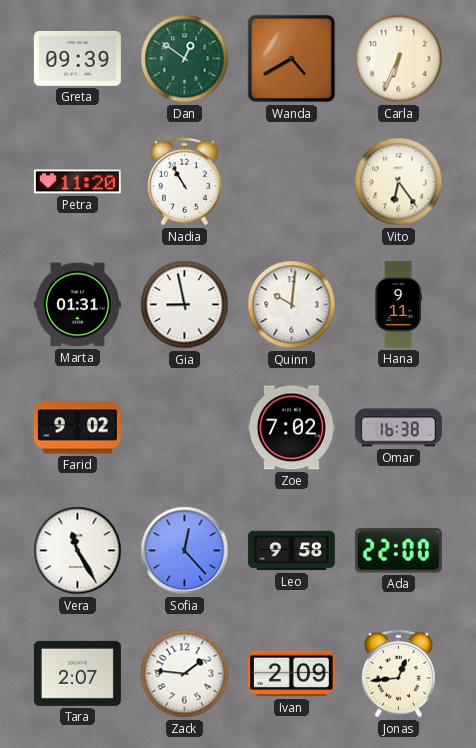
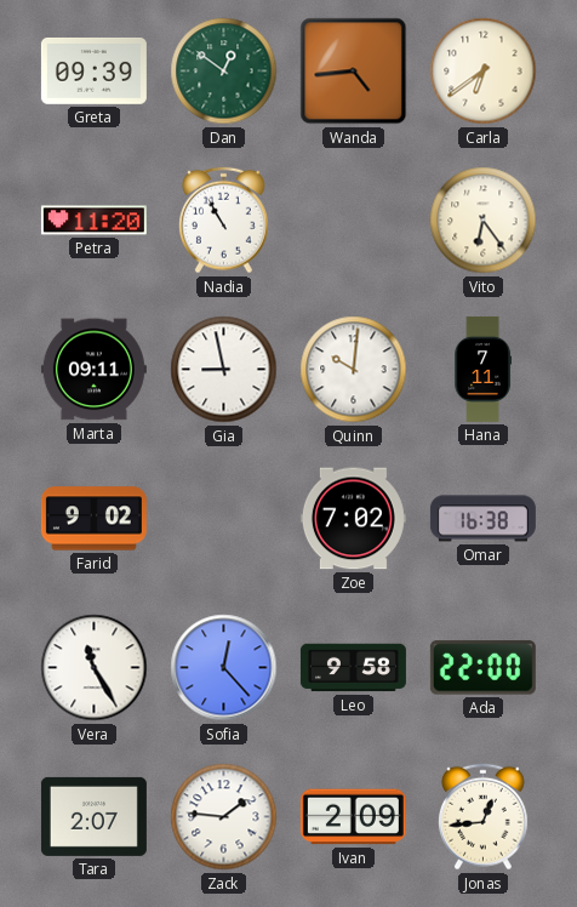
Wanda: 4:40 -> 4:44
Carla: 6:34 -> 6:39
Marta: 01:31 -> 09:11
Hana: 9:11 -> 7:11
